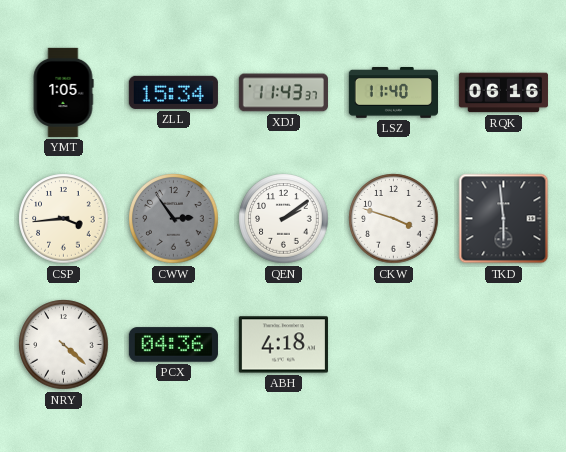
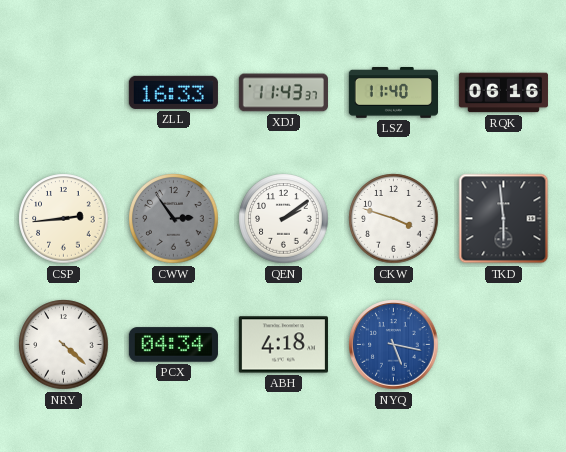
YMT: 1:05 -> none
ZLL: 15:34 -> 16:33
CSP: 3:44 -> 2:44
PCX: 04:36 -> 04:34
NYQ: none -> 5:17
